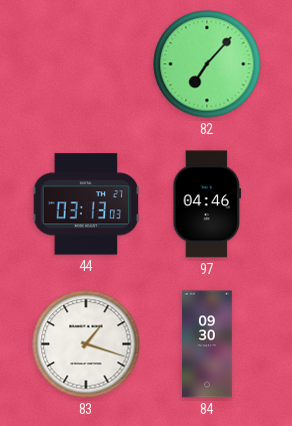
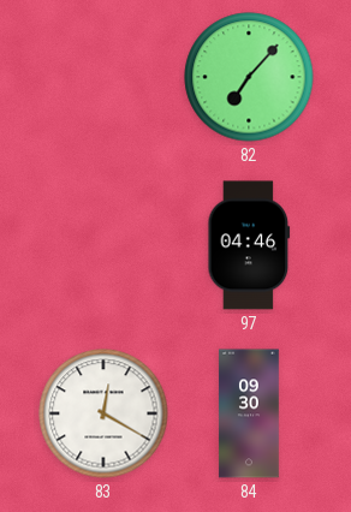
44: 03:13 -> none
83: 1:18 -> 12:20
